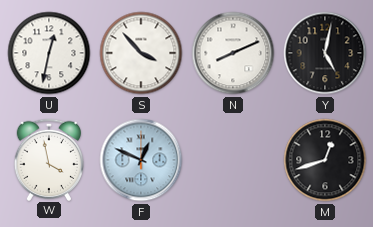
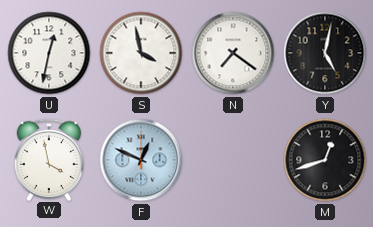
S: 3:53 -> 3:58
N: 8:11 -> 7:21
